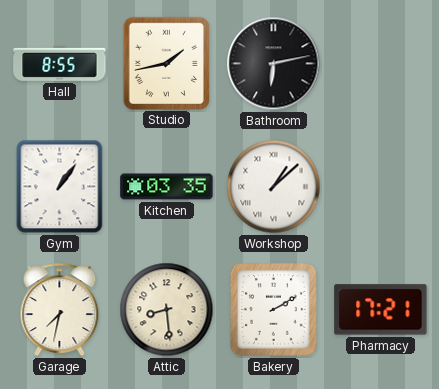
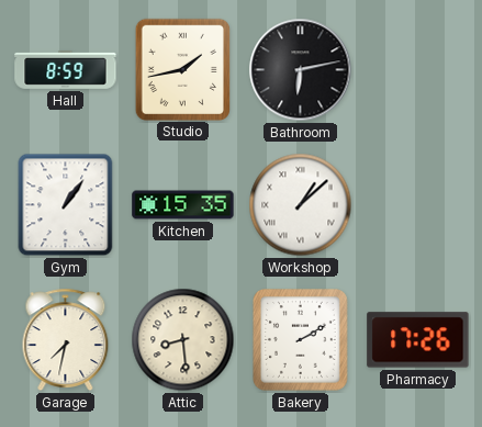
Hall: 8:55 -> 8:59
Kitchen: 03:35 -> 15:35
Pharmacy: 17:21 -> 17:26
